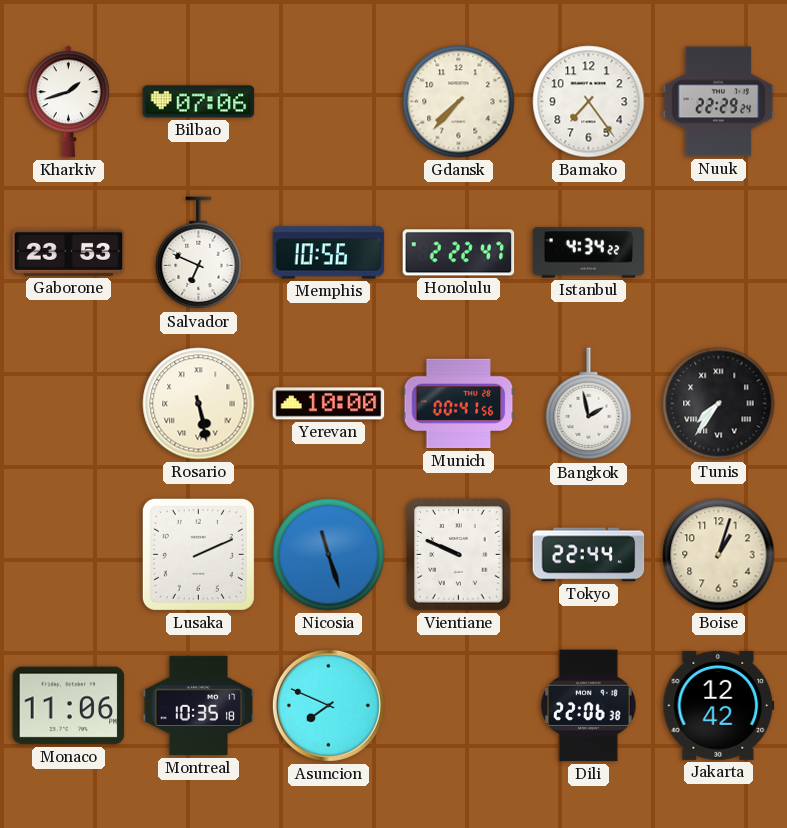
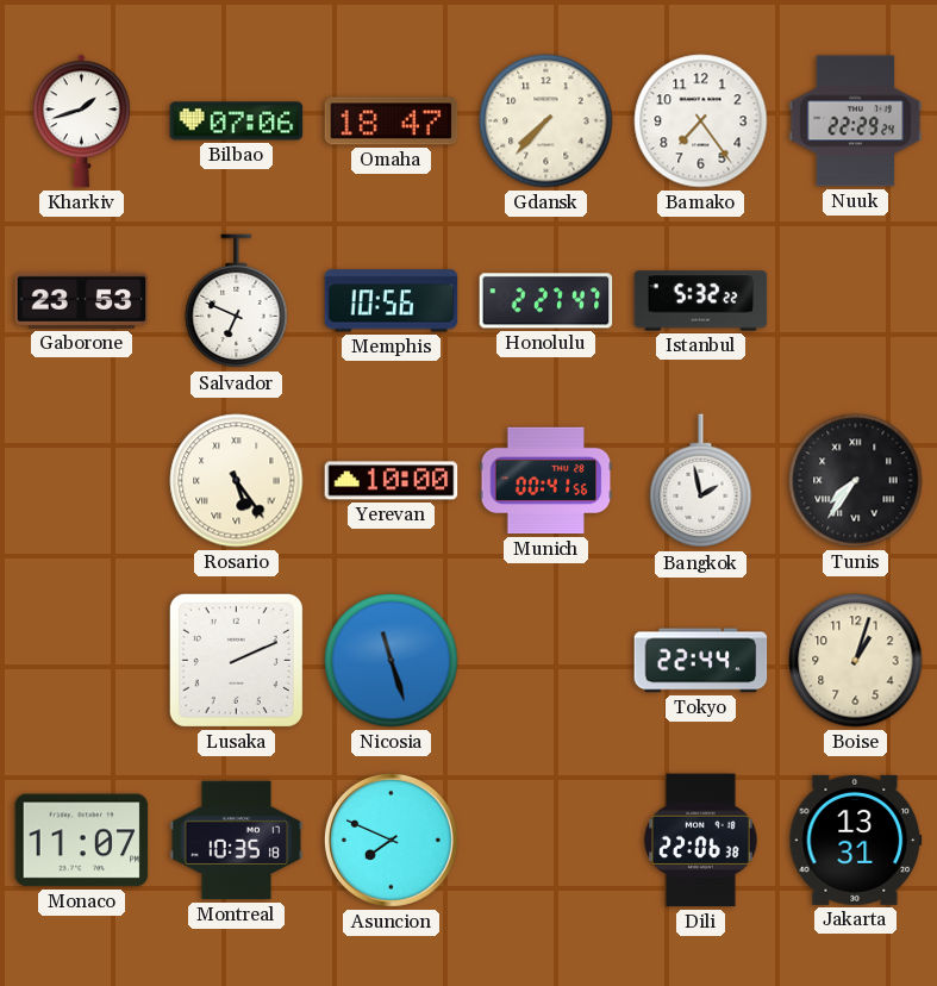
Omaha: none -> 18:47
Honolulu: 2:22 -> 2:27
Istanbul: 4:34 -> 5:32
Rosario: 5:28 -> 5:24
Vientiane: 9:49 -> none
Monaco: 11:06 -> 11:07
Jakarta: 12:42 -> 13:31
